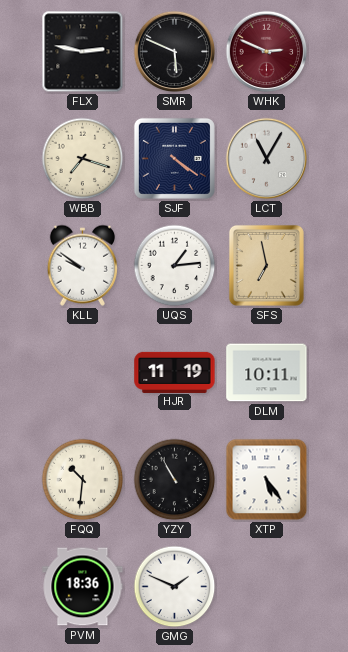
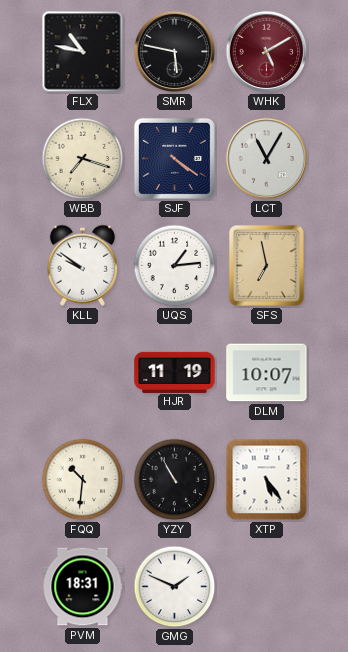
FLX: 2:47 -> 10:47
SMR: 5:49 -> 5:47
WHK: 2:49 -> 5:10
DLM: 10:11 -> 10:07
PVM: 18:36 -> 18:31
